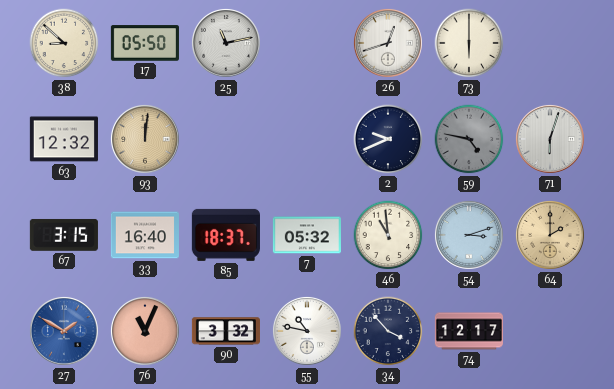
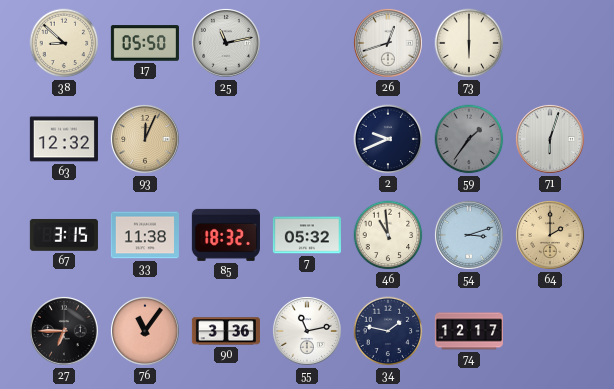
93: 12:01 -> 12:04
59: 4:47 -> 1:36
33: 16:40 -> 11:38
85: 18:37 -> 18:32
27: 1:50 -> 6:45
27 dial: blue -> black
76: 11:04 -> 11:06
90: 3:32 -> 3:36
55: 10:47 -> 11:13
34: 3:53 -> 1:47
